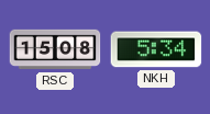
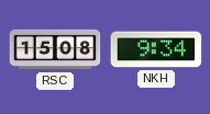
NKH: 5:34 -> 9:34
